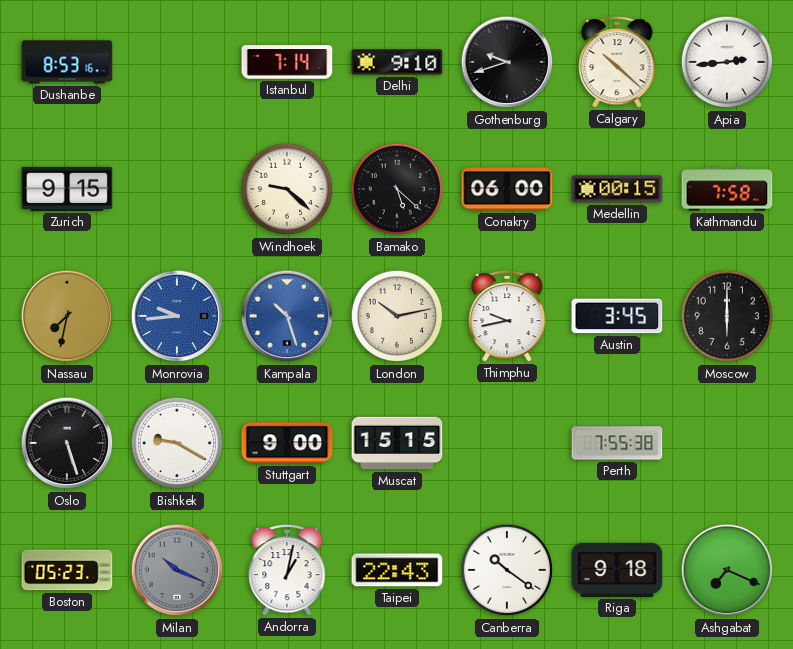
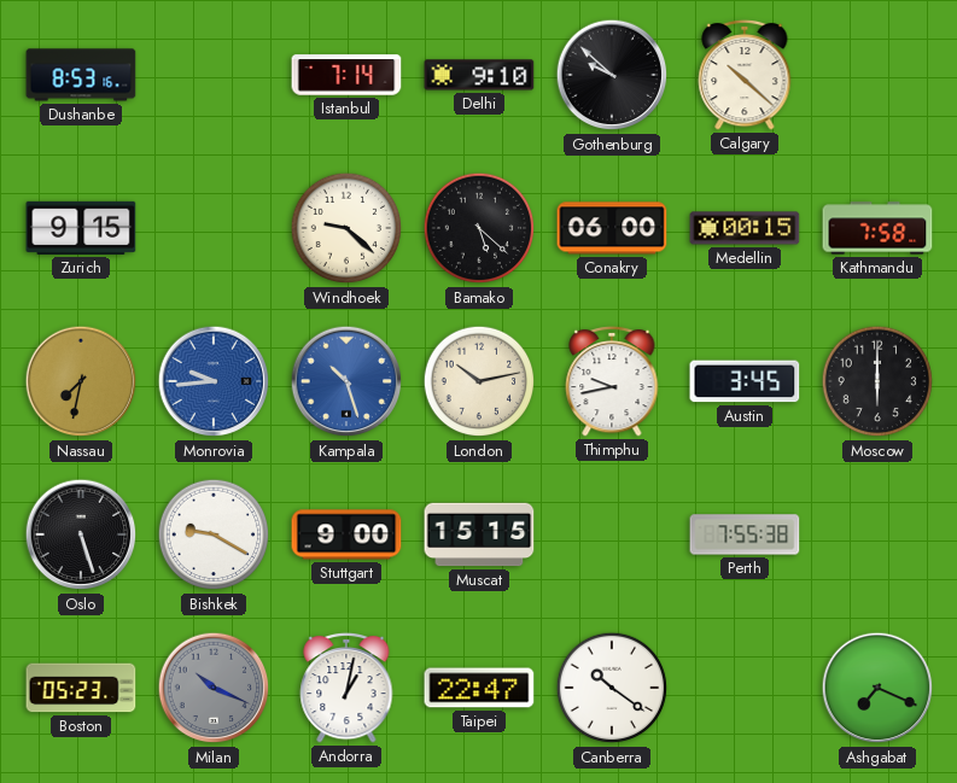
Gothenburg: 9:42 -> 9:52
Apia: 2:44 -> none
Taipei: 22:43 -> 22:47
Riga: 9:18 -> none
